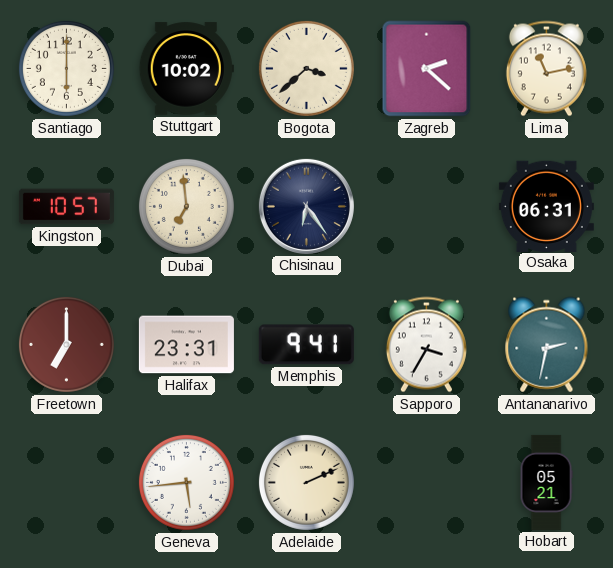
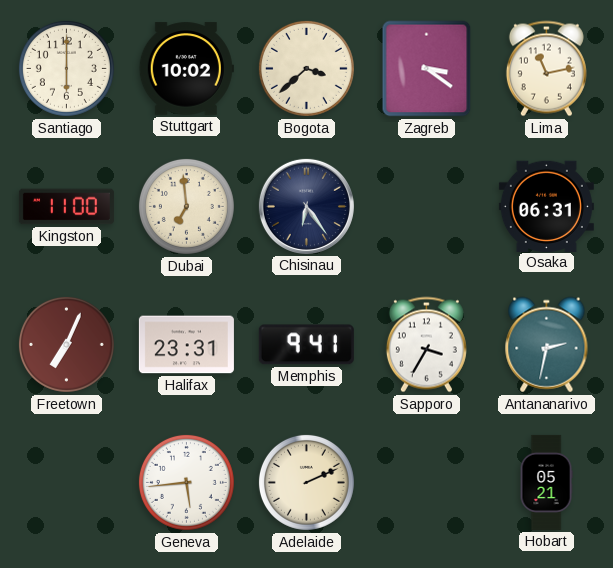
Zagreb: 2:22 -> 3:21
Kingston: 10:57 -> 11:00
Freetown: 7:00 -> 7:04
